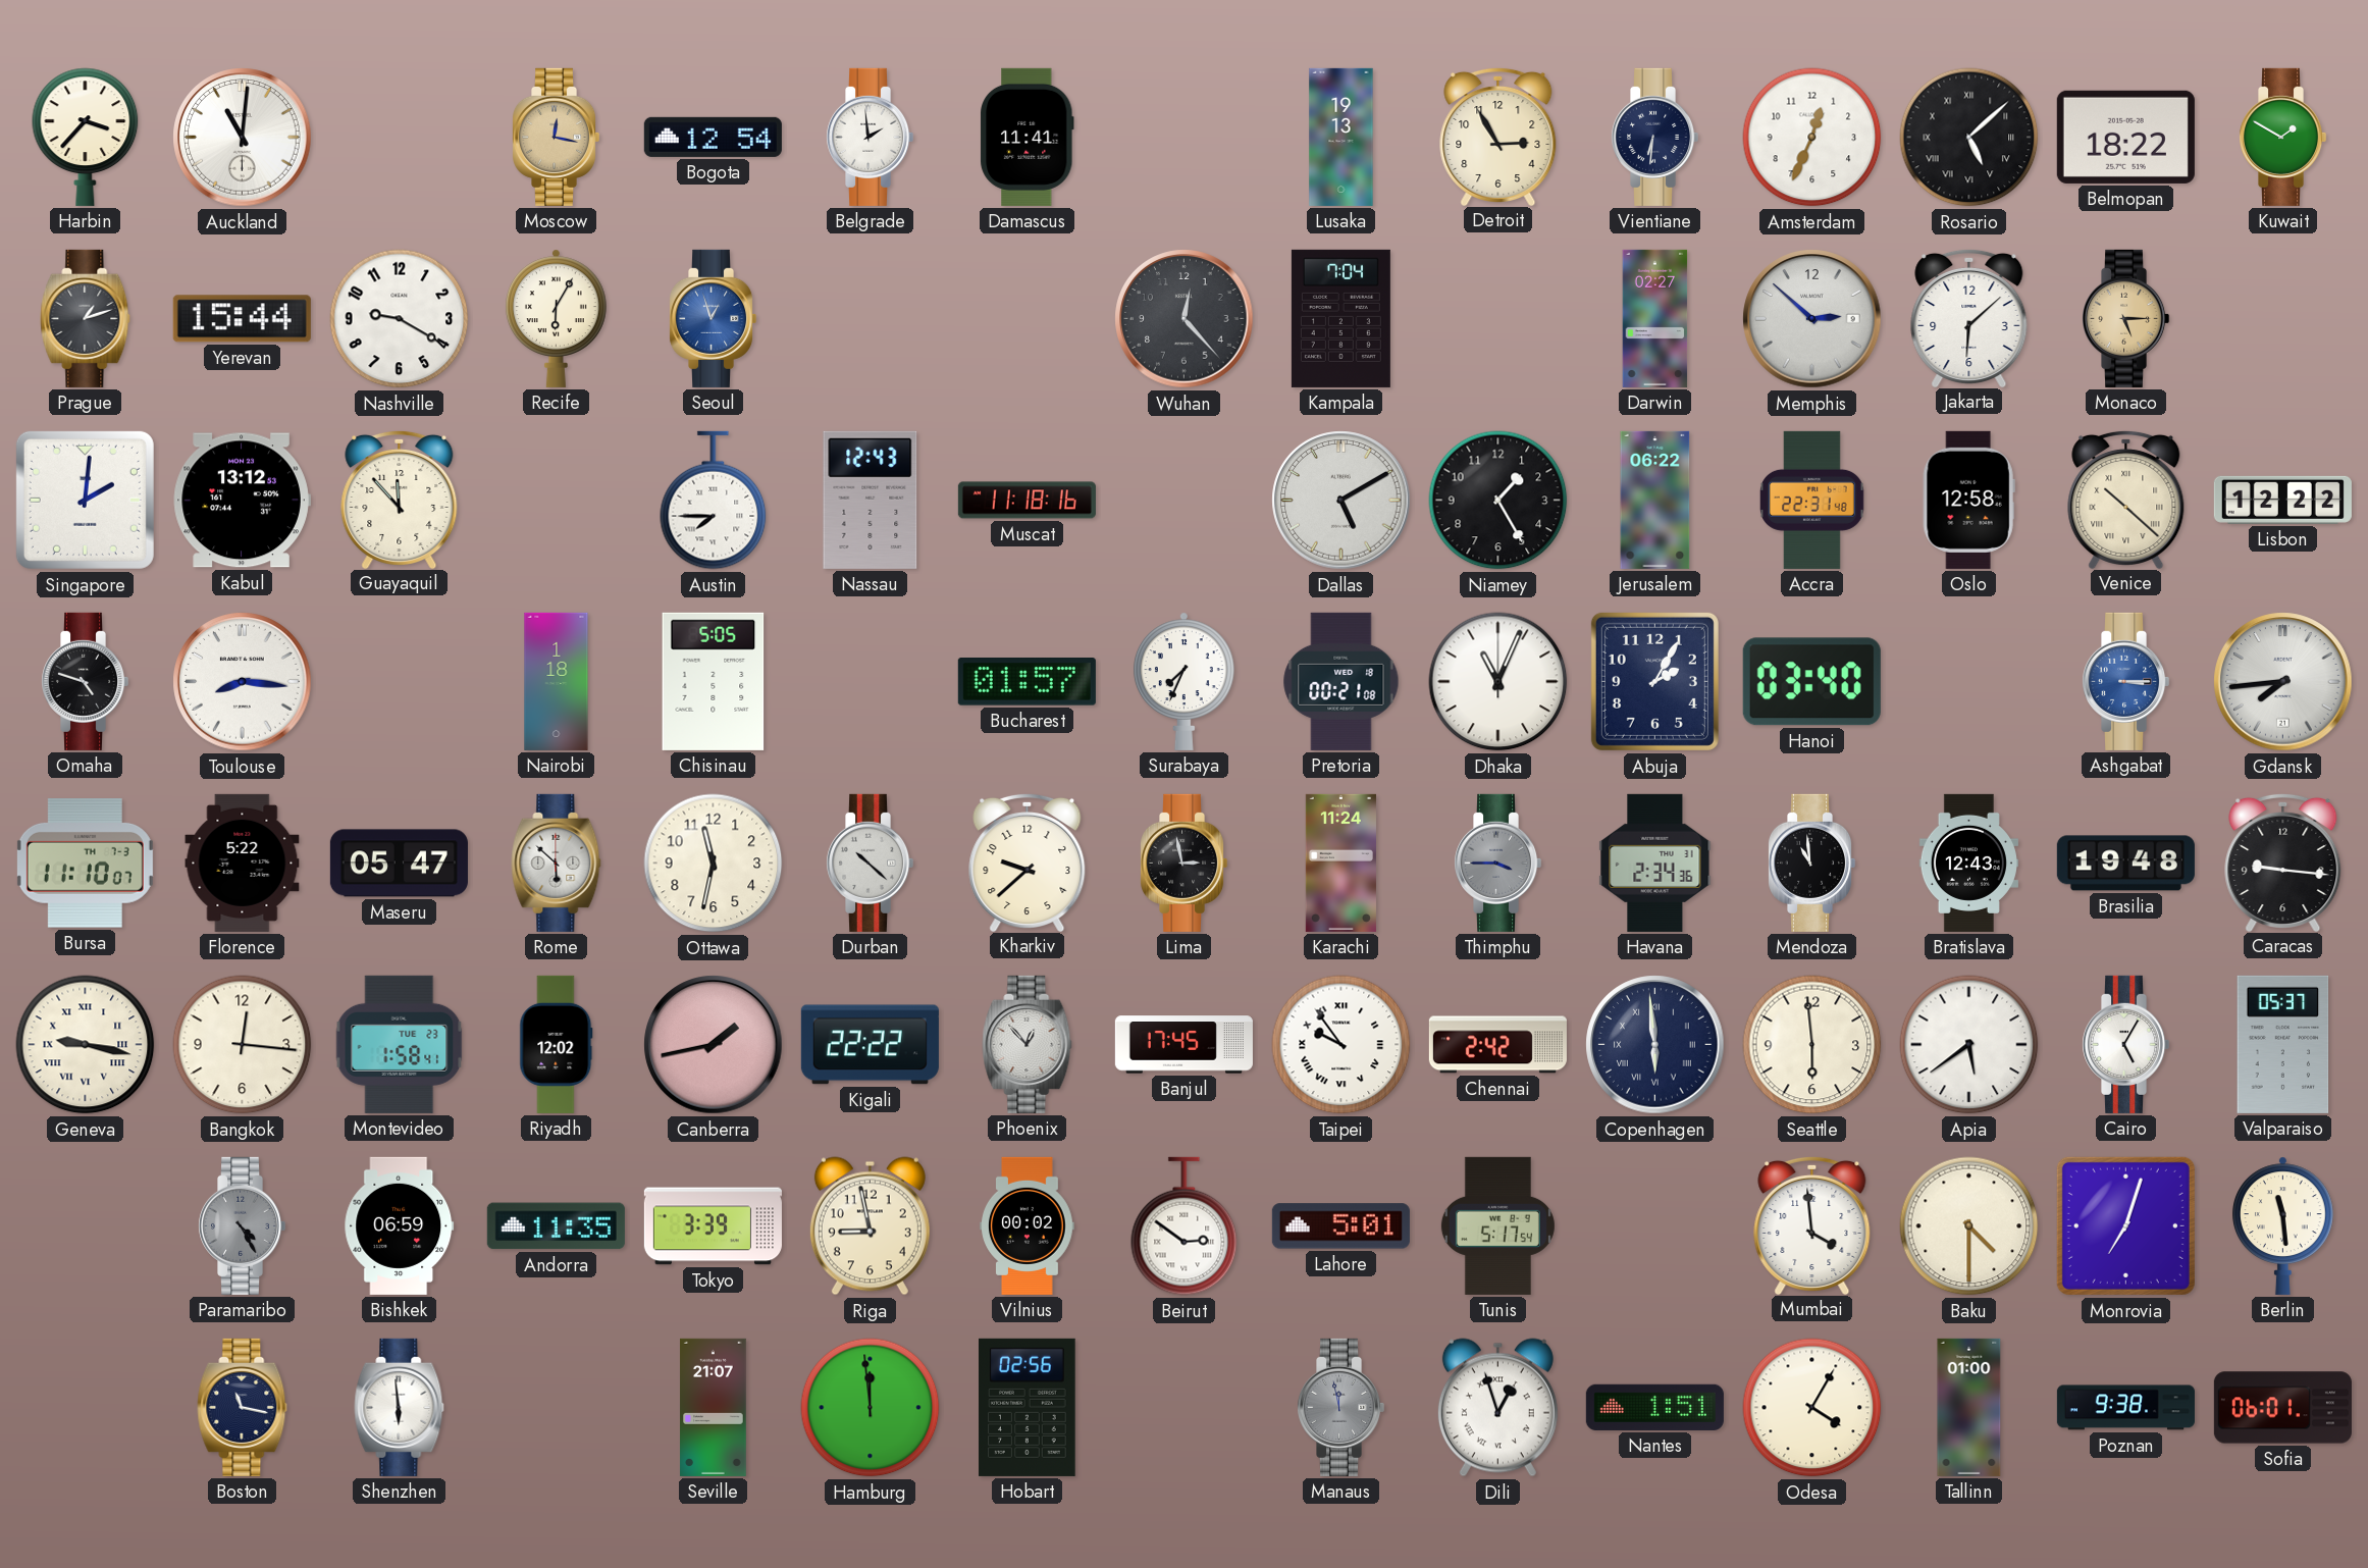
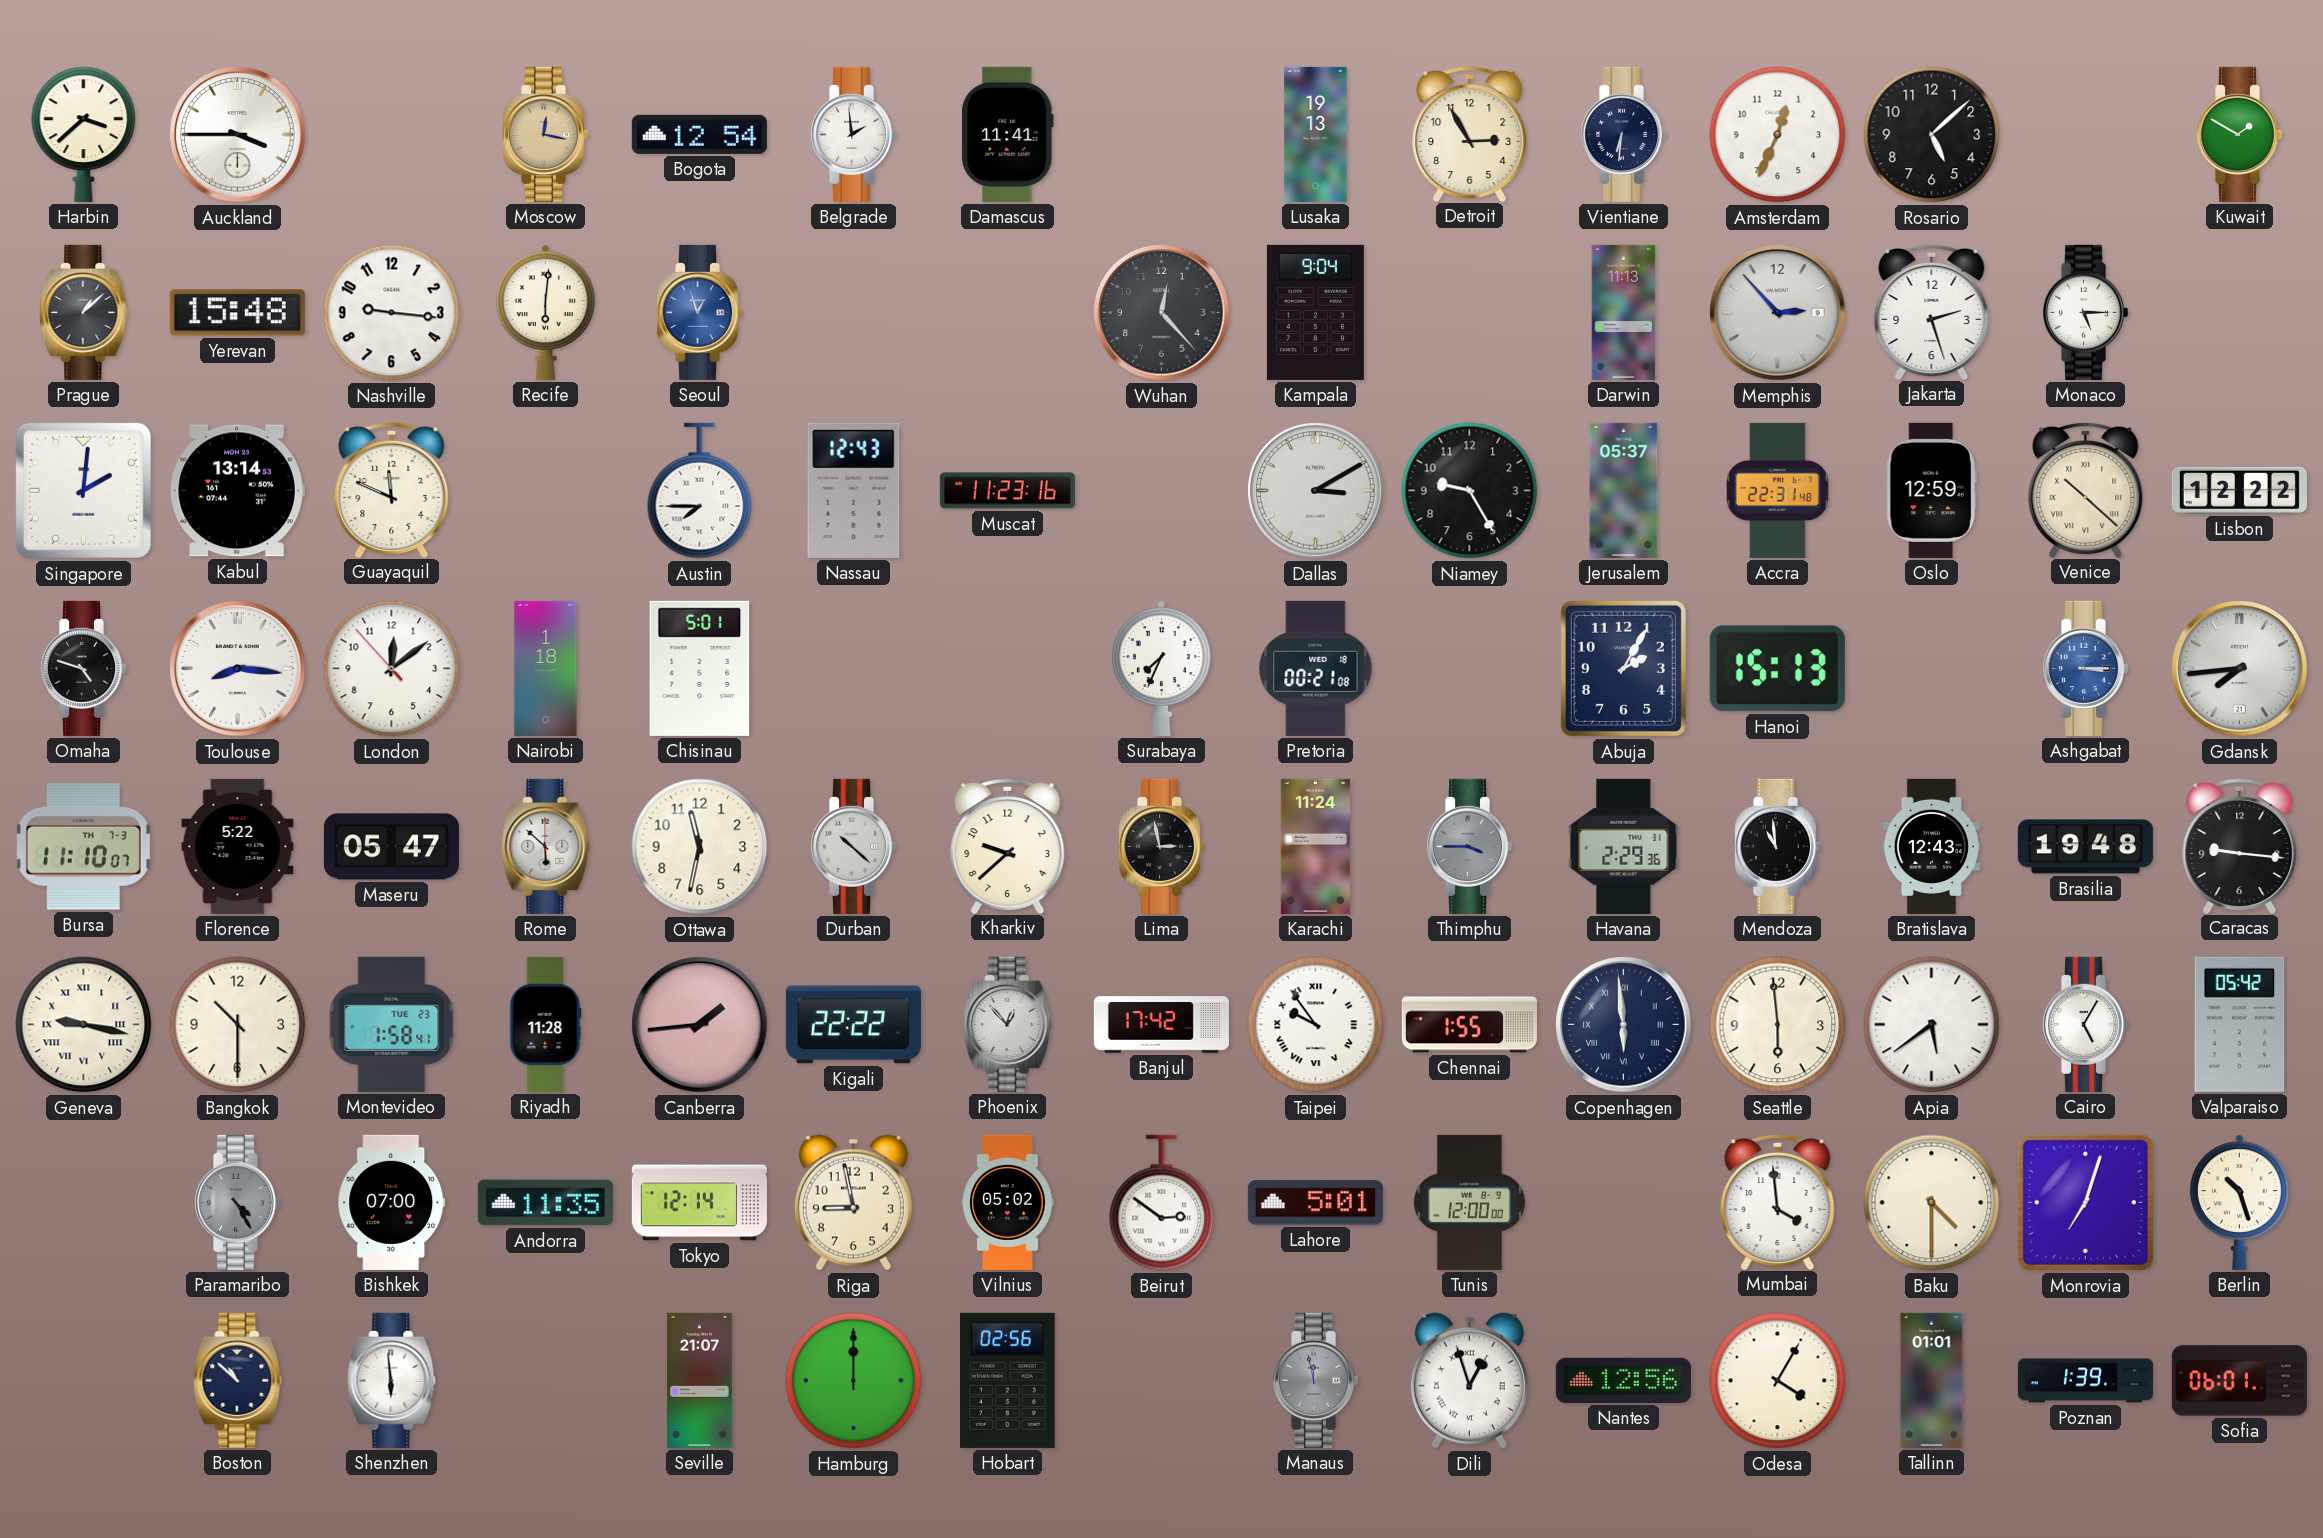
Harbin: 3:37 -> 3:38
Auckland: 11:01 -> 3:45
Rosario numerals: Roman -> Arabic
Belmopan: 18:22 -> none
Prague: 1:12 -> 1:08
Yerevan: 15:44 -> 15:48
Nashville: 9:20 -> 9:16
Recife: 6:05 -> 6:01
Kampala: 7:04 -> 9:04
Darwin: 02:27 -> 11:13
Memphis: 2:52 -> 2:53
Jakarta: 6:08 -> 2:27
Monaco dial: champagne -> white
Kabul: 13:12 -> 13:14
Guayaquil: 11:53 -> 11:49
Muscat: 11:18 -> 11:23
Dallas: 5:10 -> 3:10
Niamey: 1:25 -> 9:25
Jerusalem: 06:22 -> 05:37
Oslo: 12:58 -> 12:59
London: none -> 12:08
Chisinau: 5:05 -> 5:01
Bucharest: 01:57 -> none
Dhaka: 11:04 -> none
Hanoi: 03:40 -> 15:13
Havana: 2:34 -> 2:29
Bangkok: 12:16 -> 10:30
Riyadh: 12:02 -> 11:28
Canberra: 1:43 -> 1:44
Banjul: 17:45 -> 17:42
Chennai: 2:42 -> 1:55
Valparaiso: 05:37 -> 05:42
Bishkek: 06:59 -> 07:00
Tokyo: 3:39 -> 12:14
Vilnius: 00:02 -> 05:02
Tunis: 5:17 -> 12:00
Berlin: 11:29 -> 10:27
Boston: 11:17 -> 10:52
Hamburg: 11:59 -> 12:00
Nantes: 1:51 -> 12:56
Tallinn: 01:00 -> 01:01
Poznan: 9:38 -> 1:39
